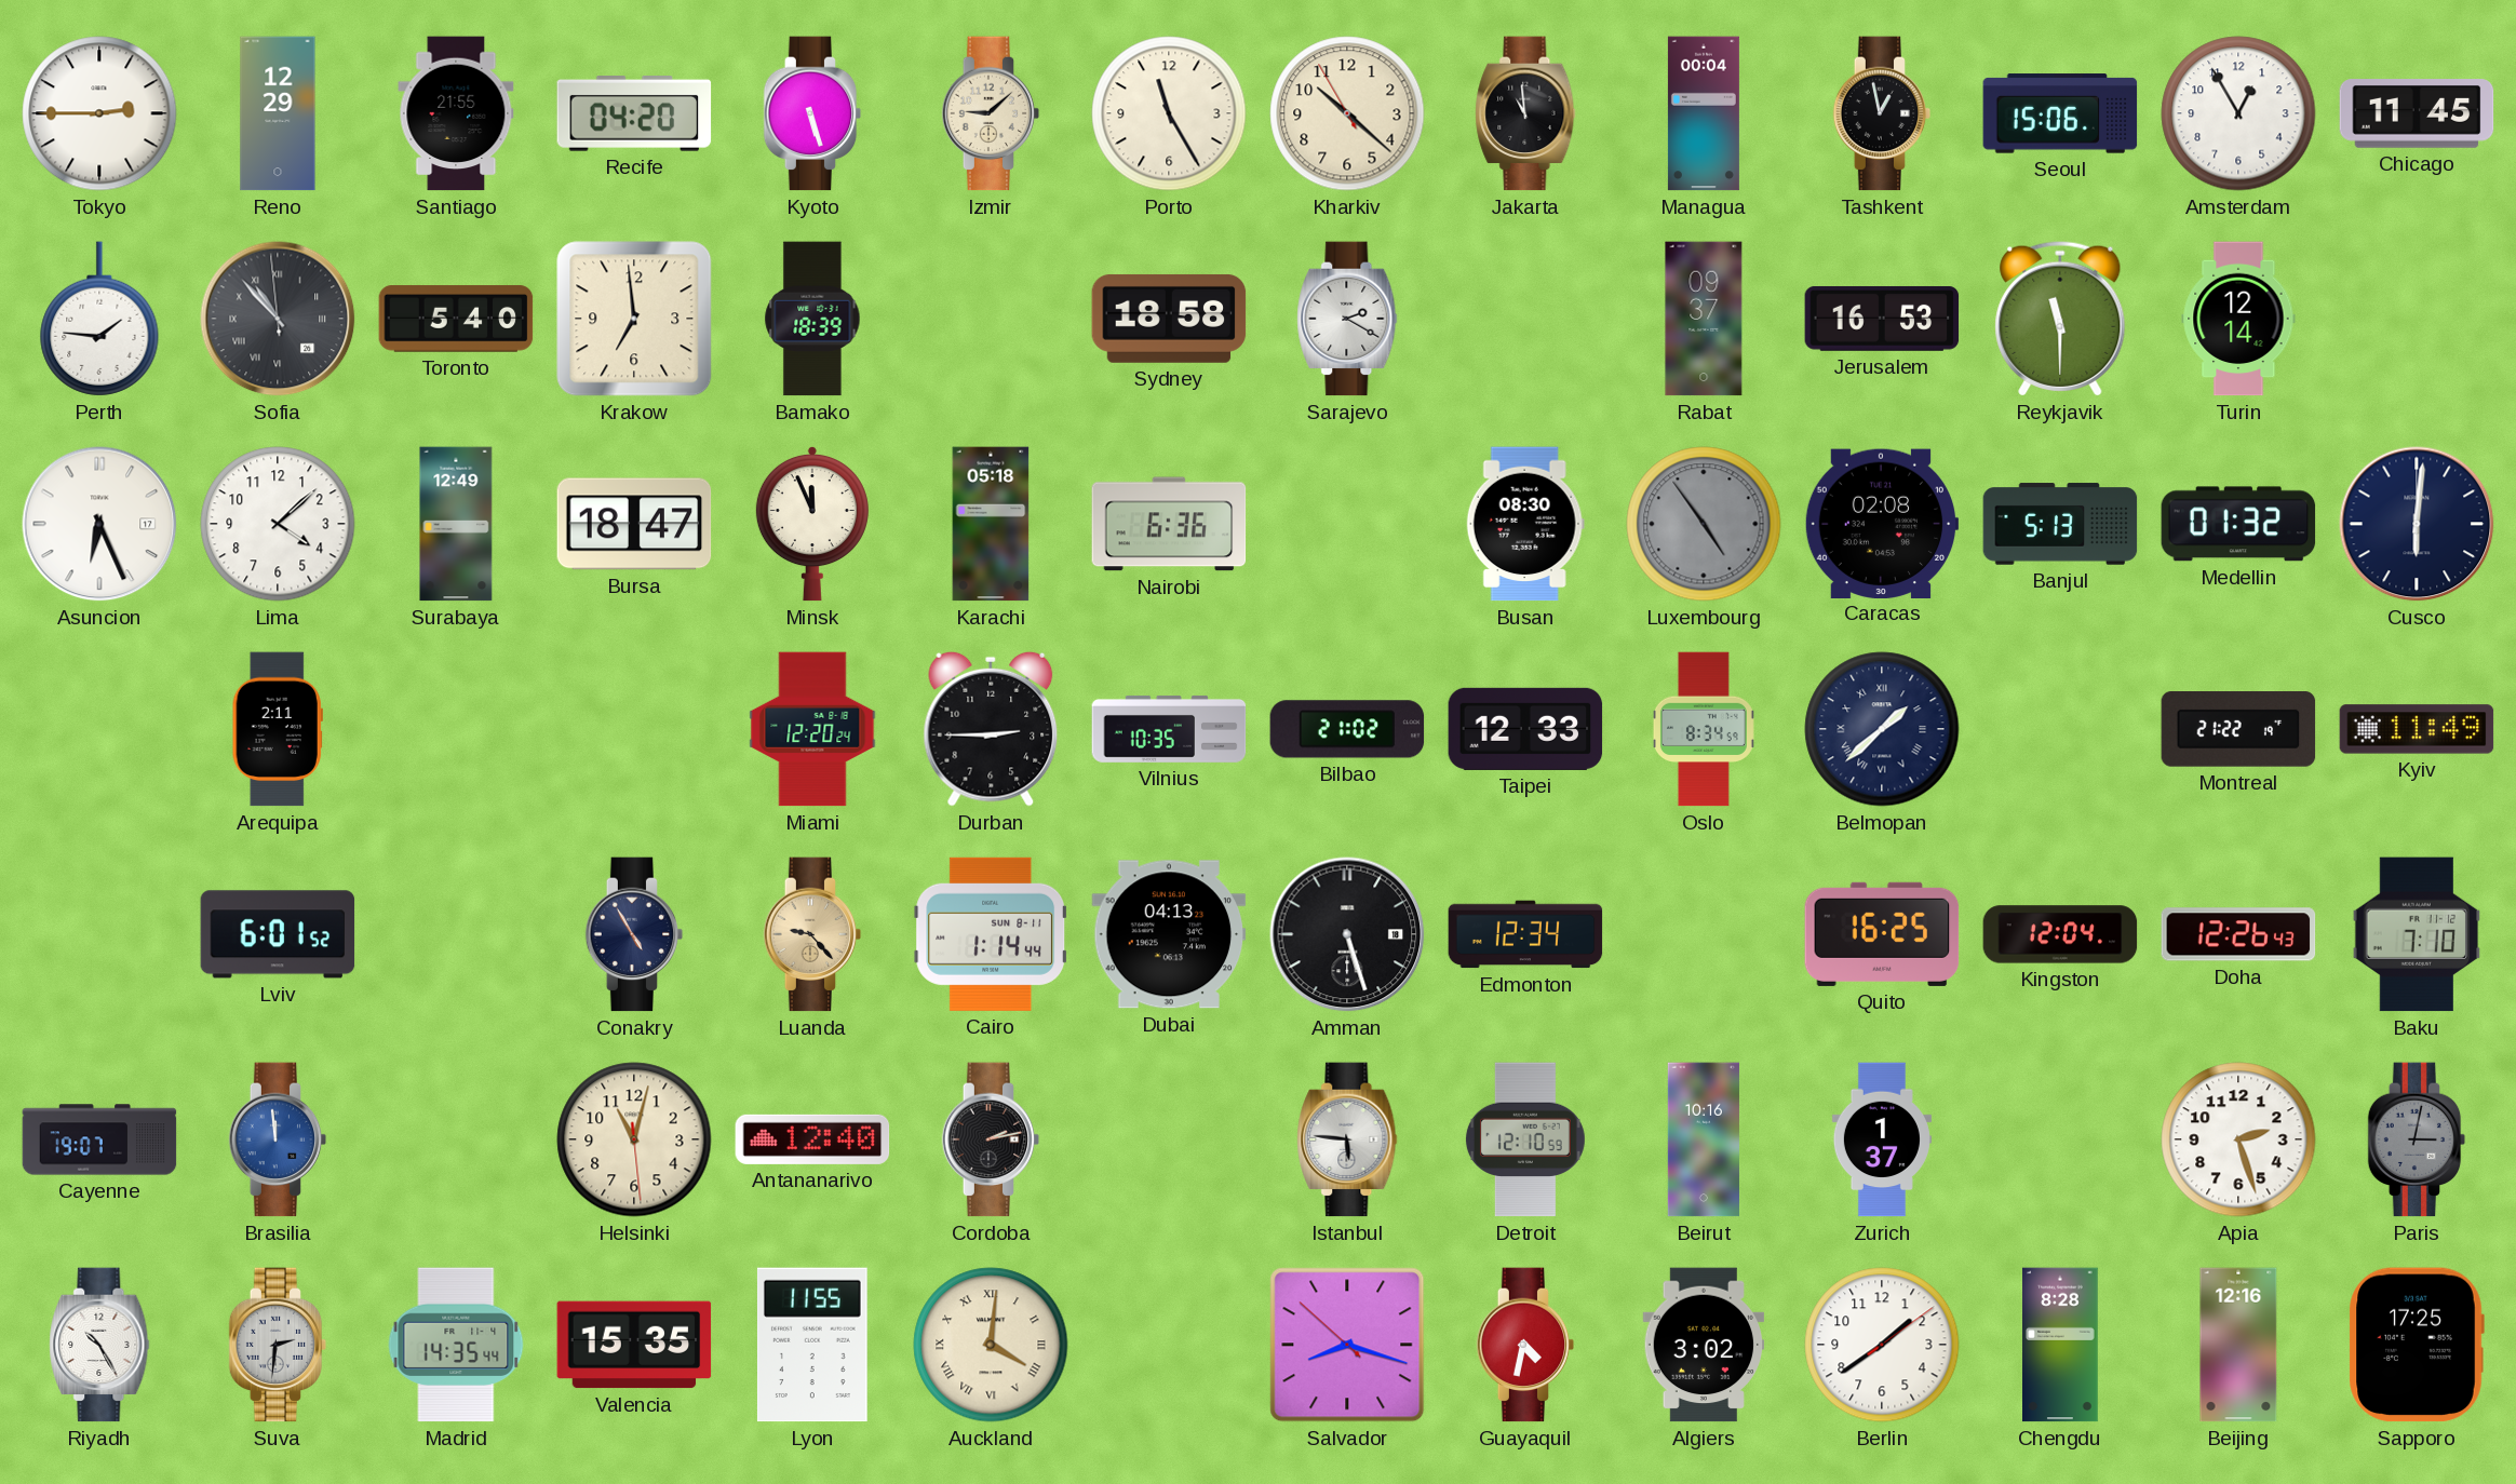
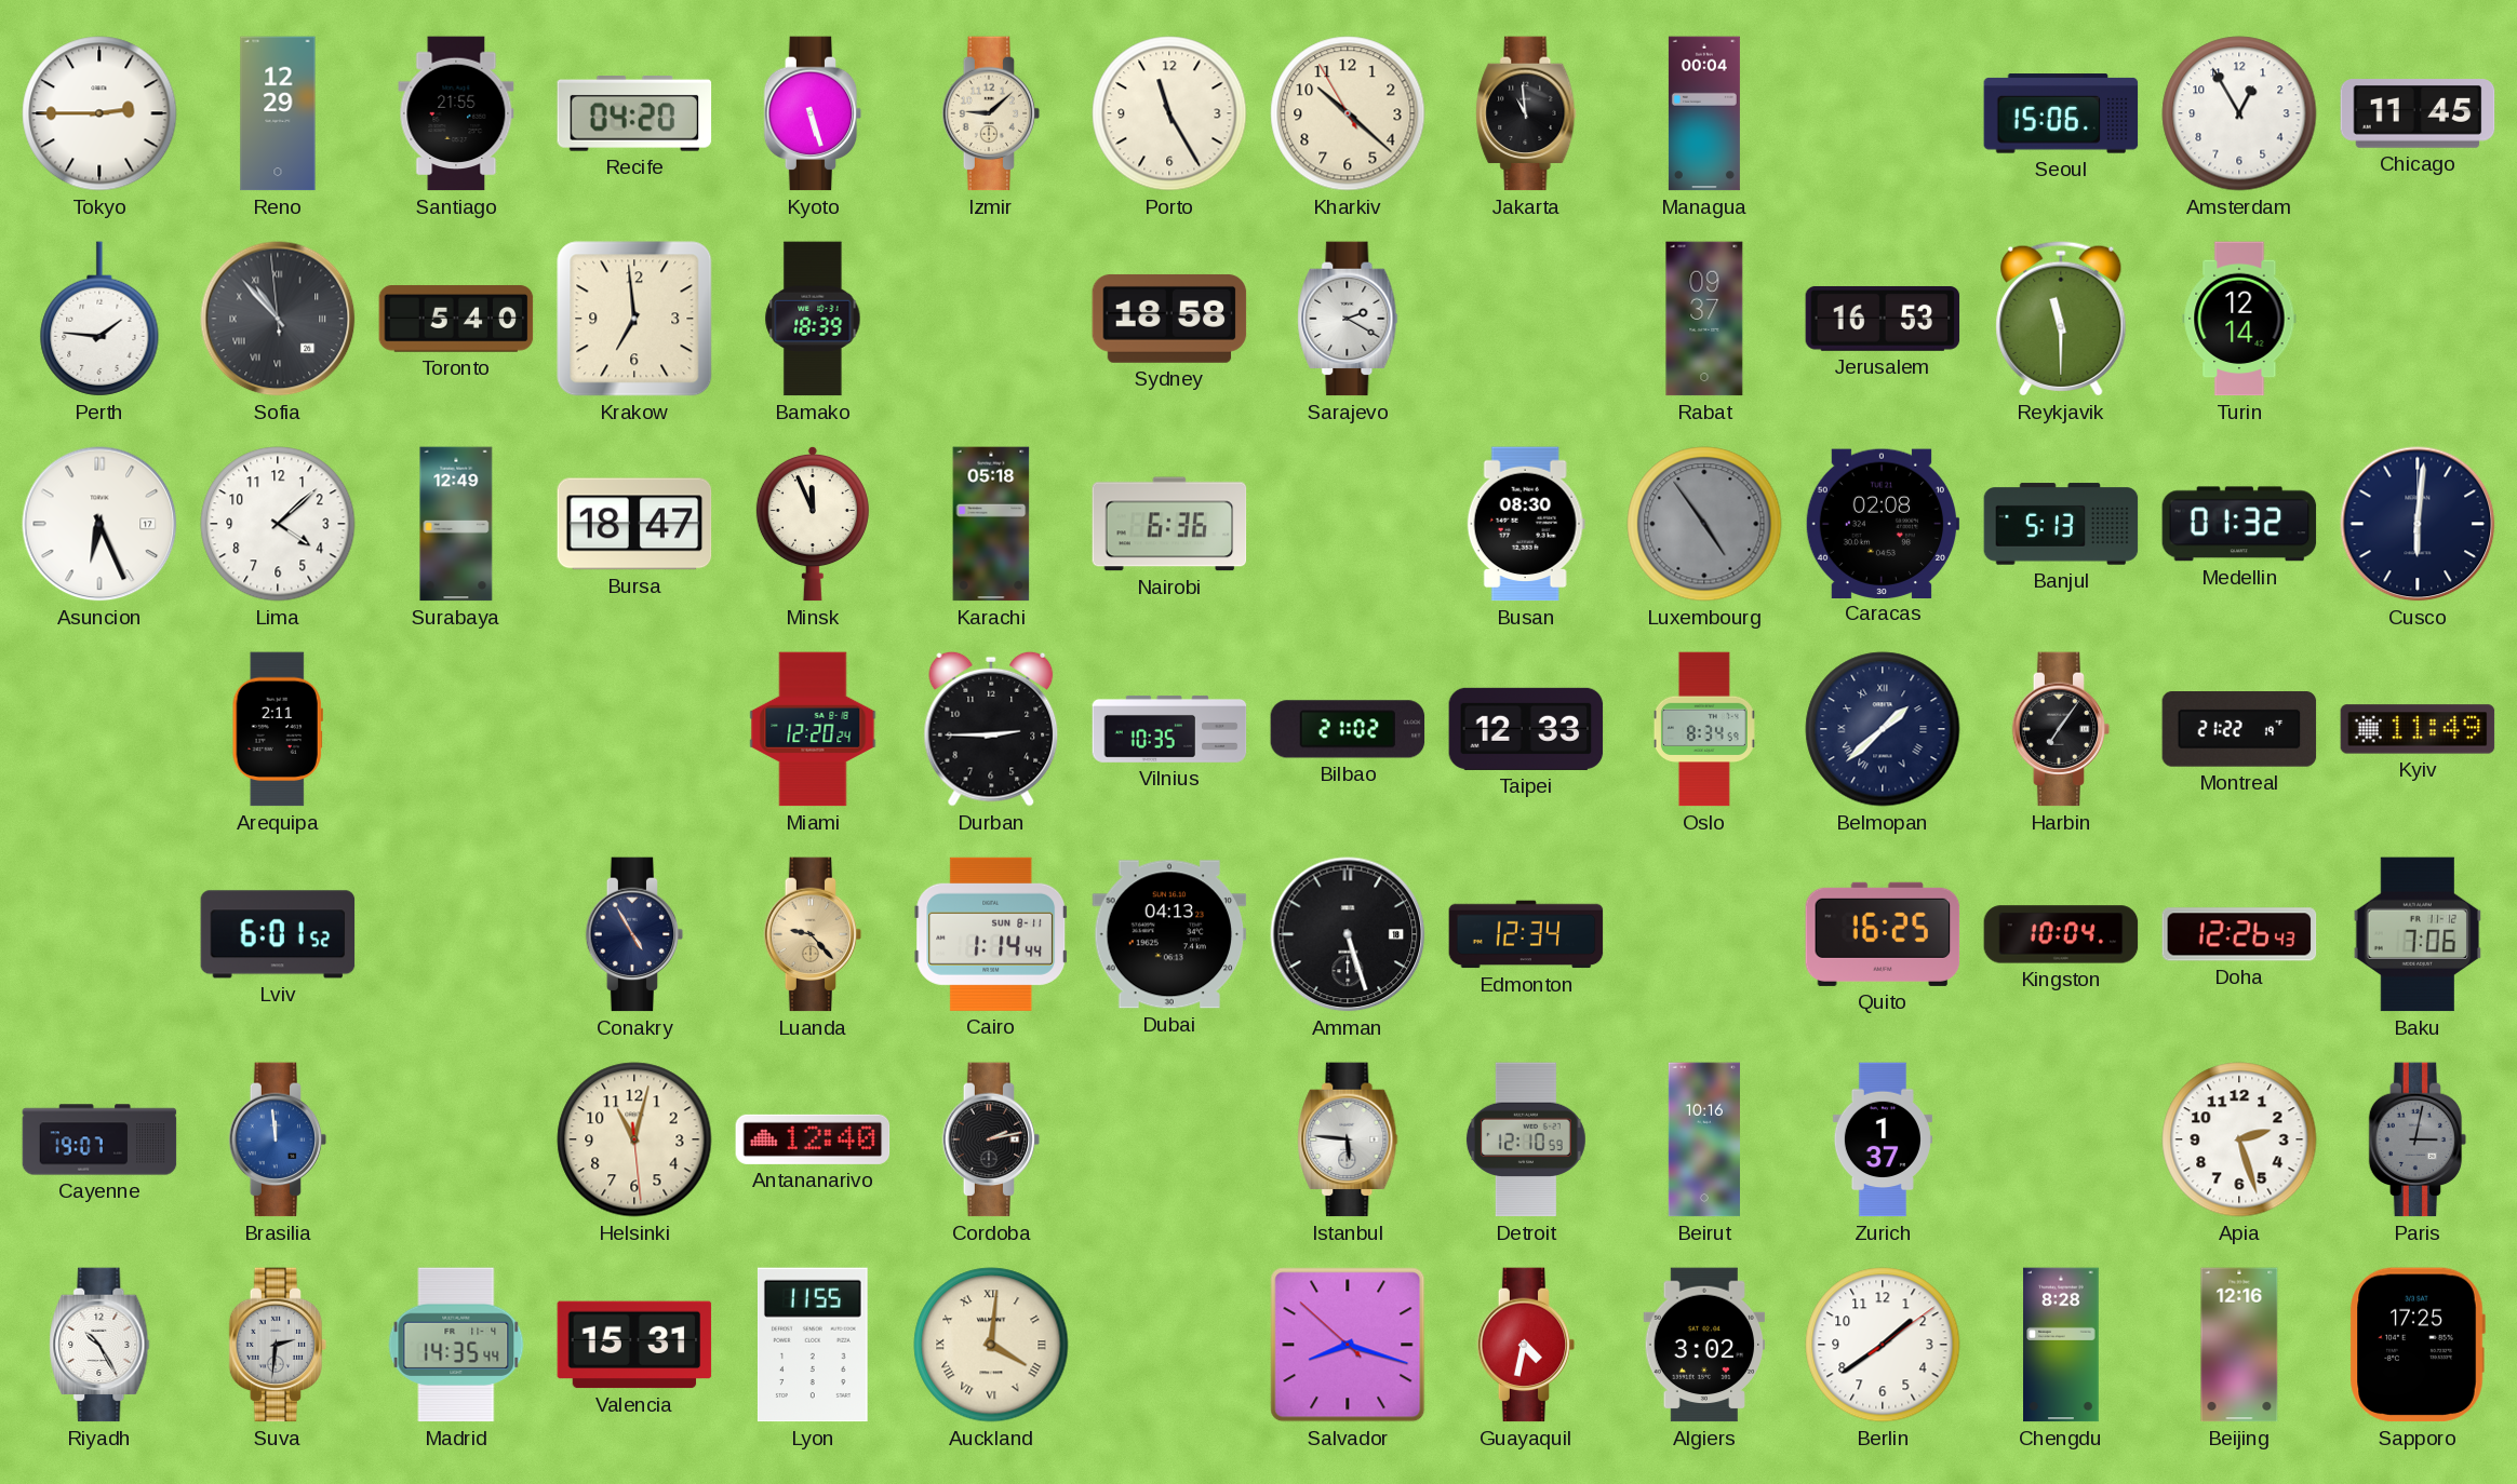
Tashkent: 12:58 -> none
Harbin: none -> 7:06
Kingston: 12:04 -> 10:04
Baku: 7:10 -> 7:06
Valencia: 15:35 -> 15:31
